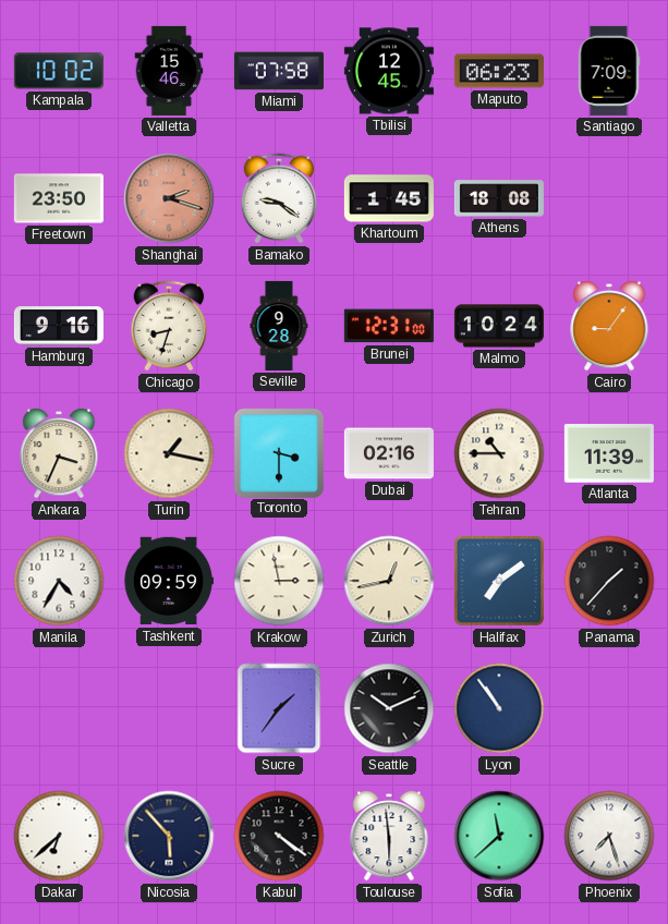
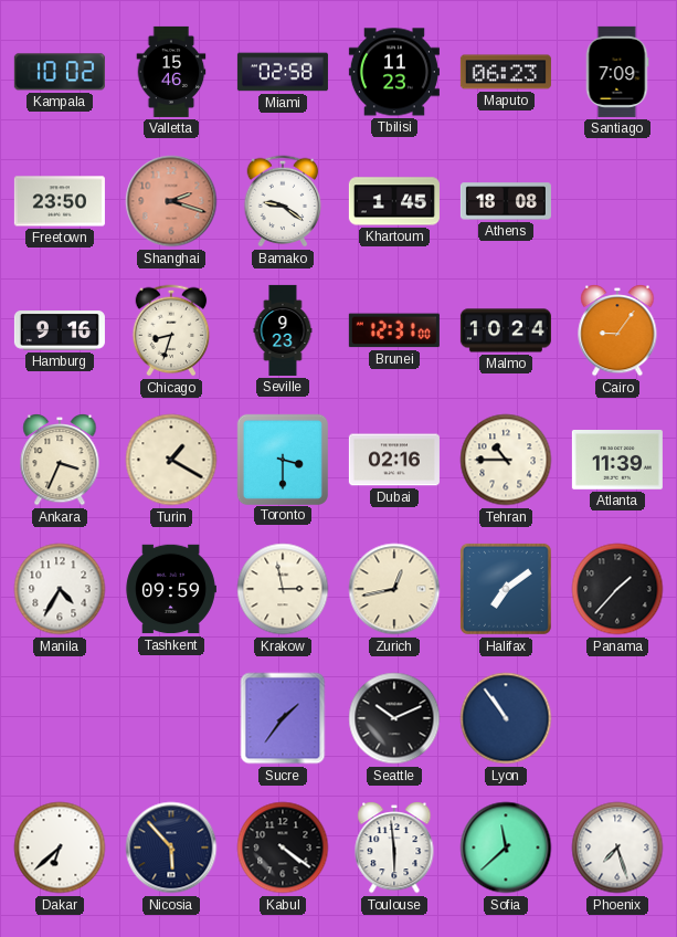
Miami: 07:58 -> 02:58
Tbilisi: 12:45 -> 11:23
Seville: 9:28 -> 9:23
Turin: 1:17 -> 1:20
